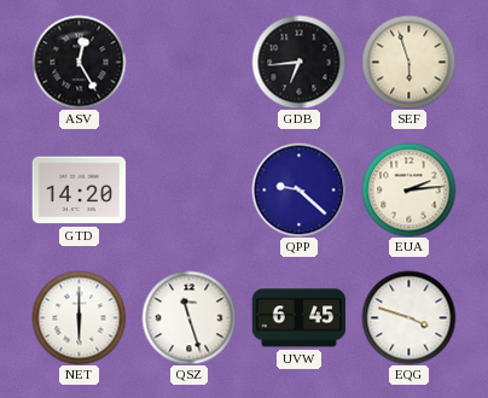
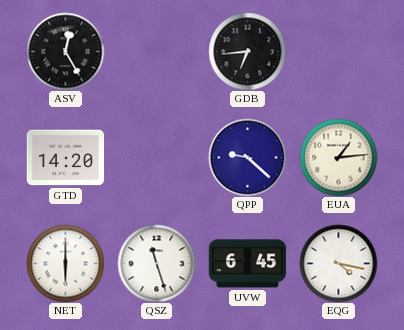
SEF: 5:57 -> none
EUA: 2:14 -> 1:14
EQG: 3:48 -> 4:17
